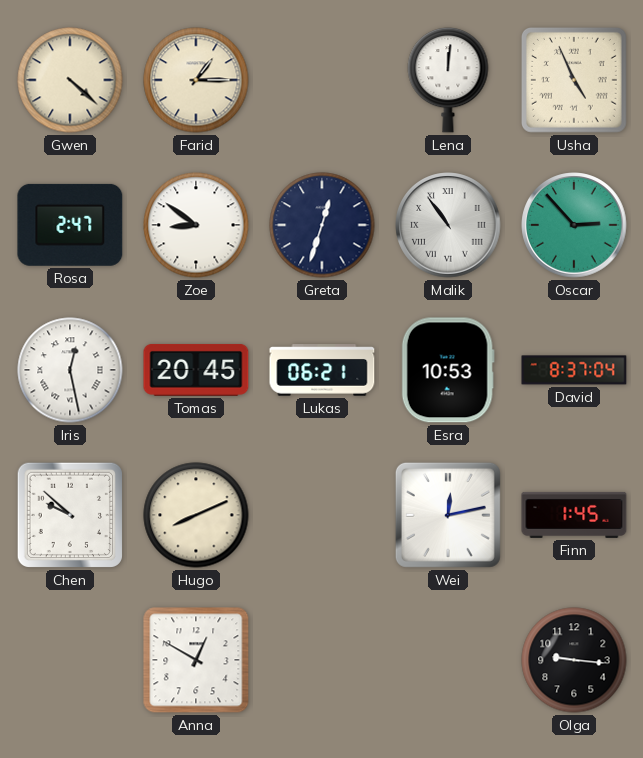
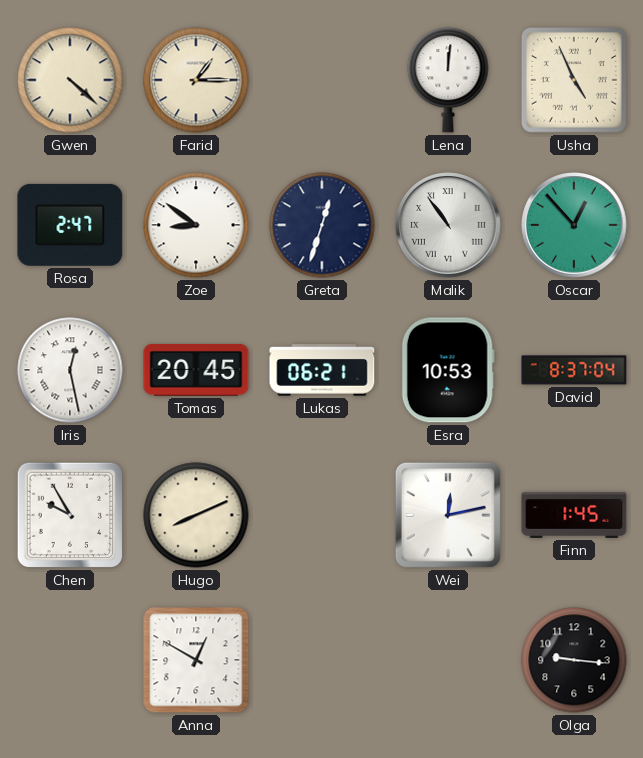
Oscar: 2:53 -> 12:53
Chen: 9:52 -> 9:55
